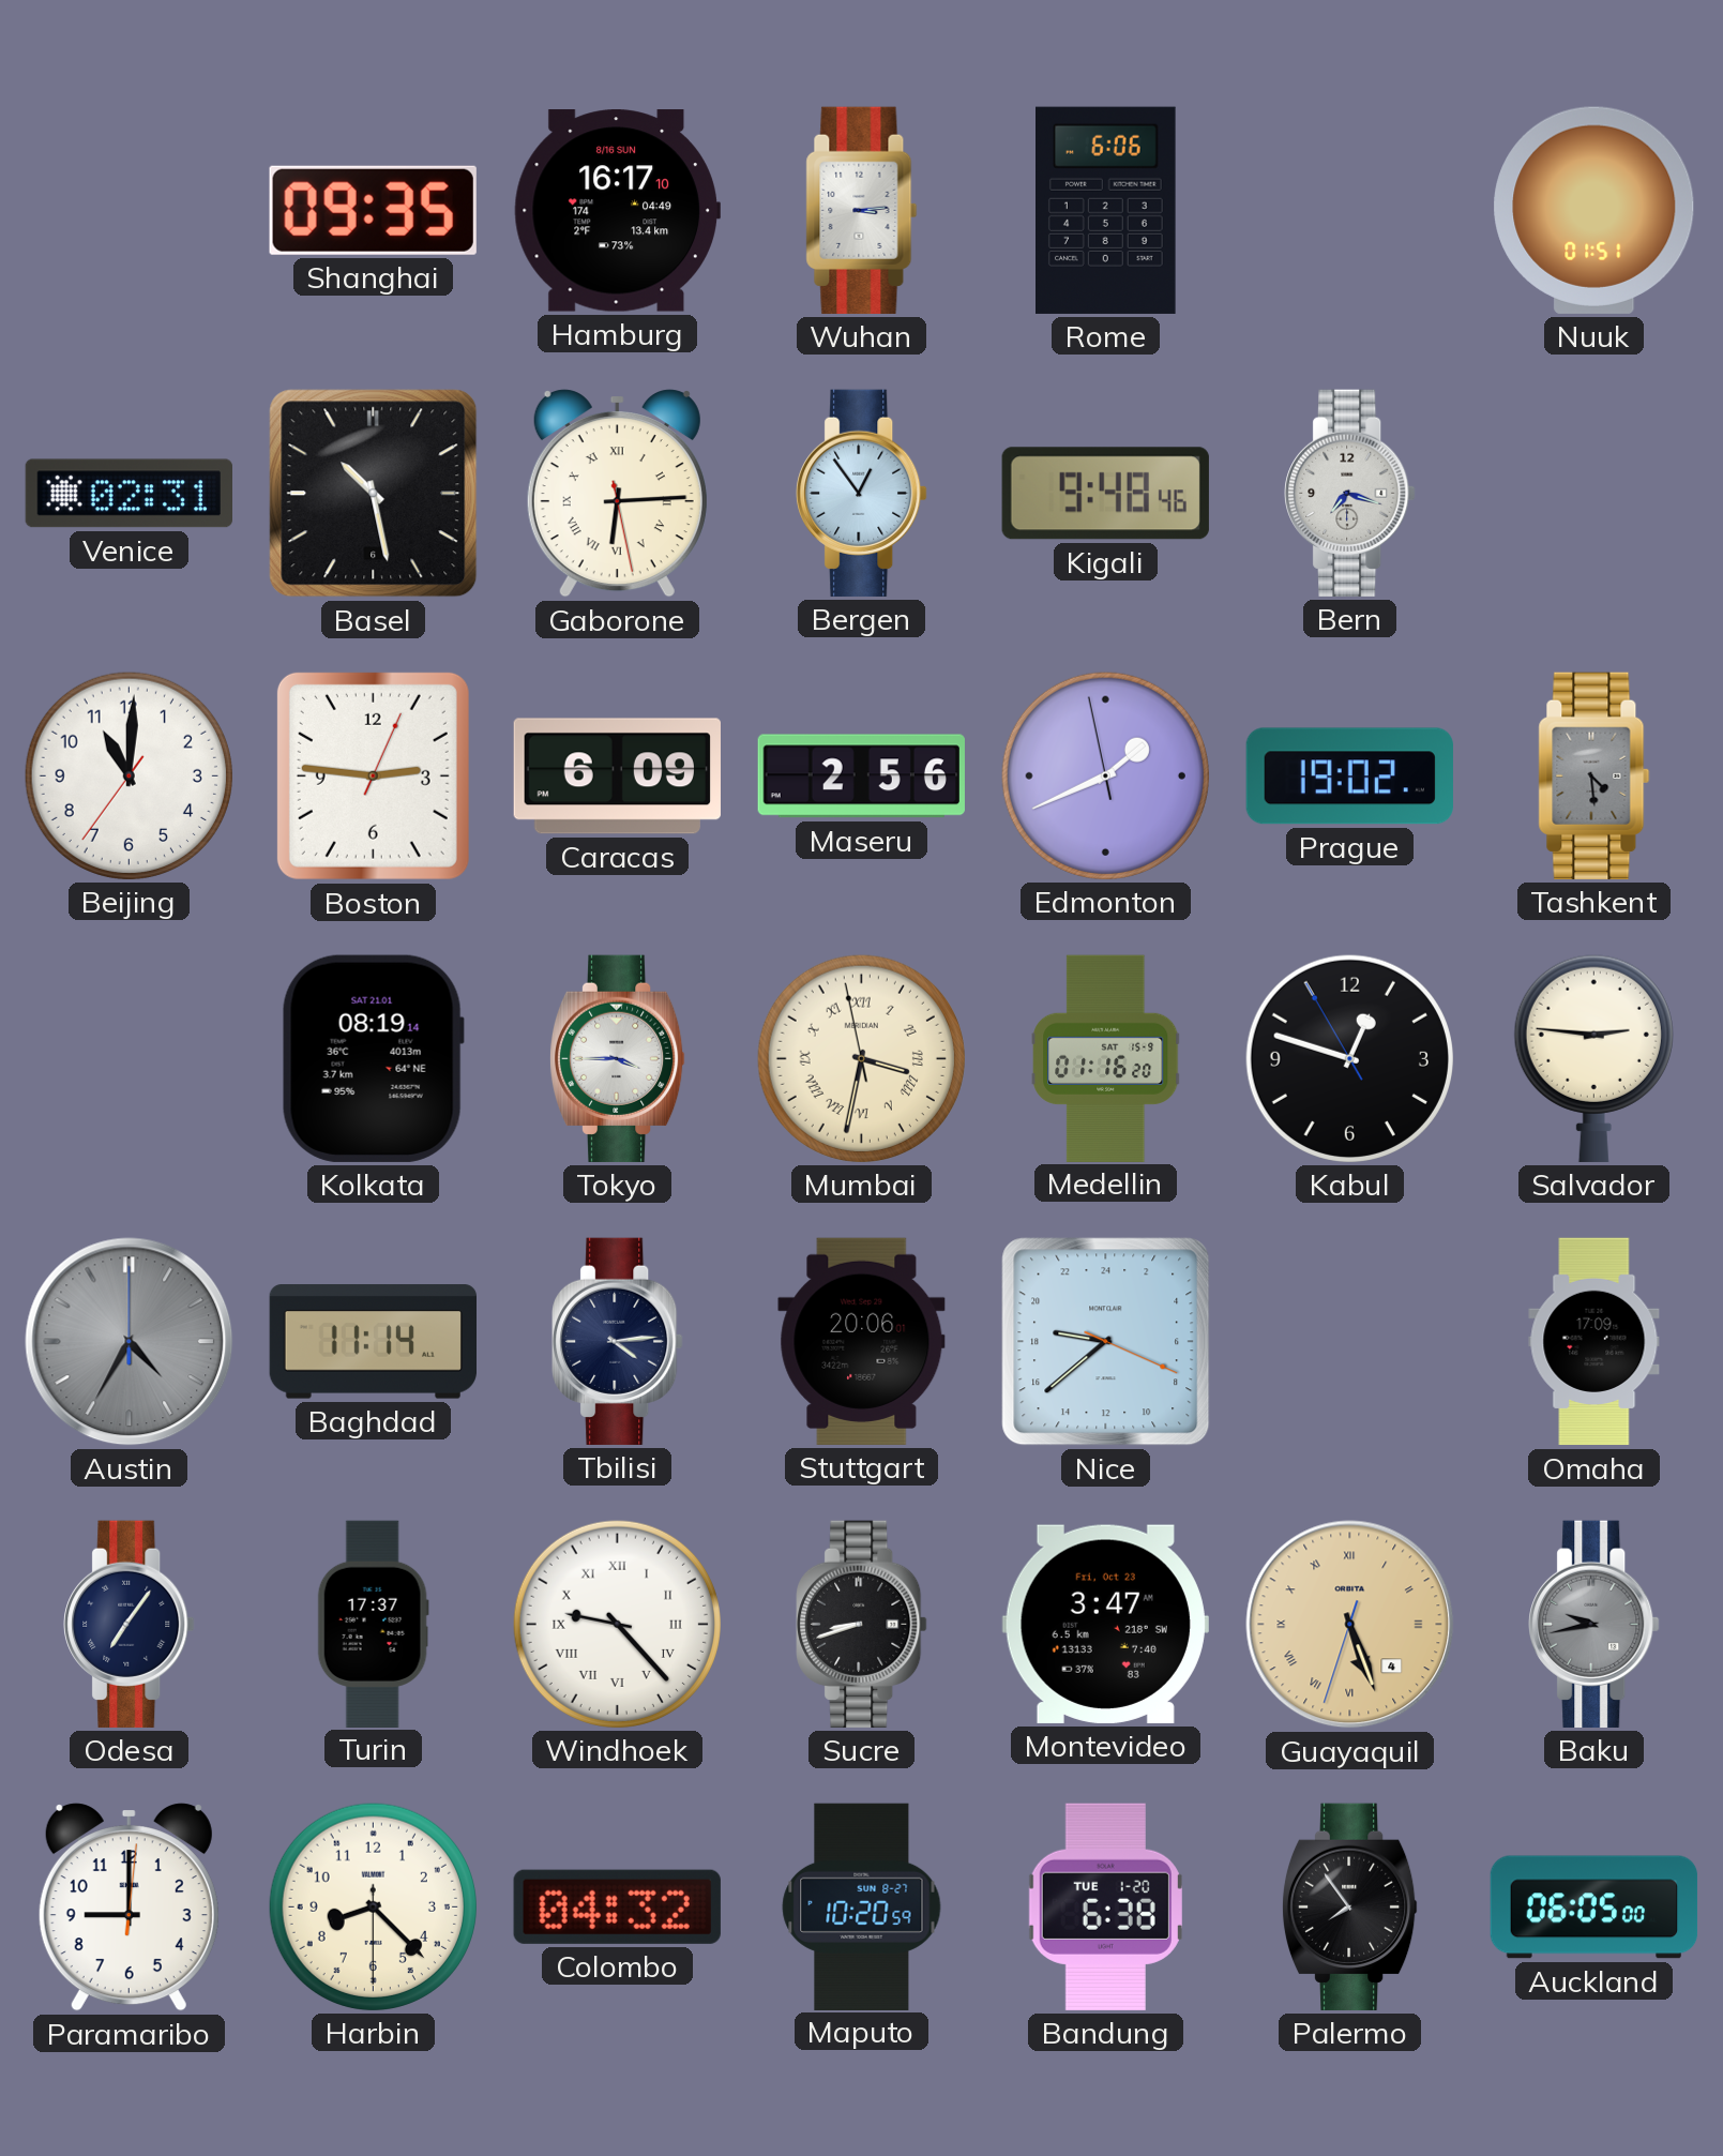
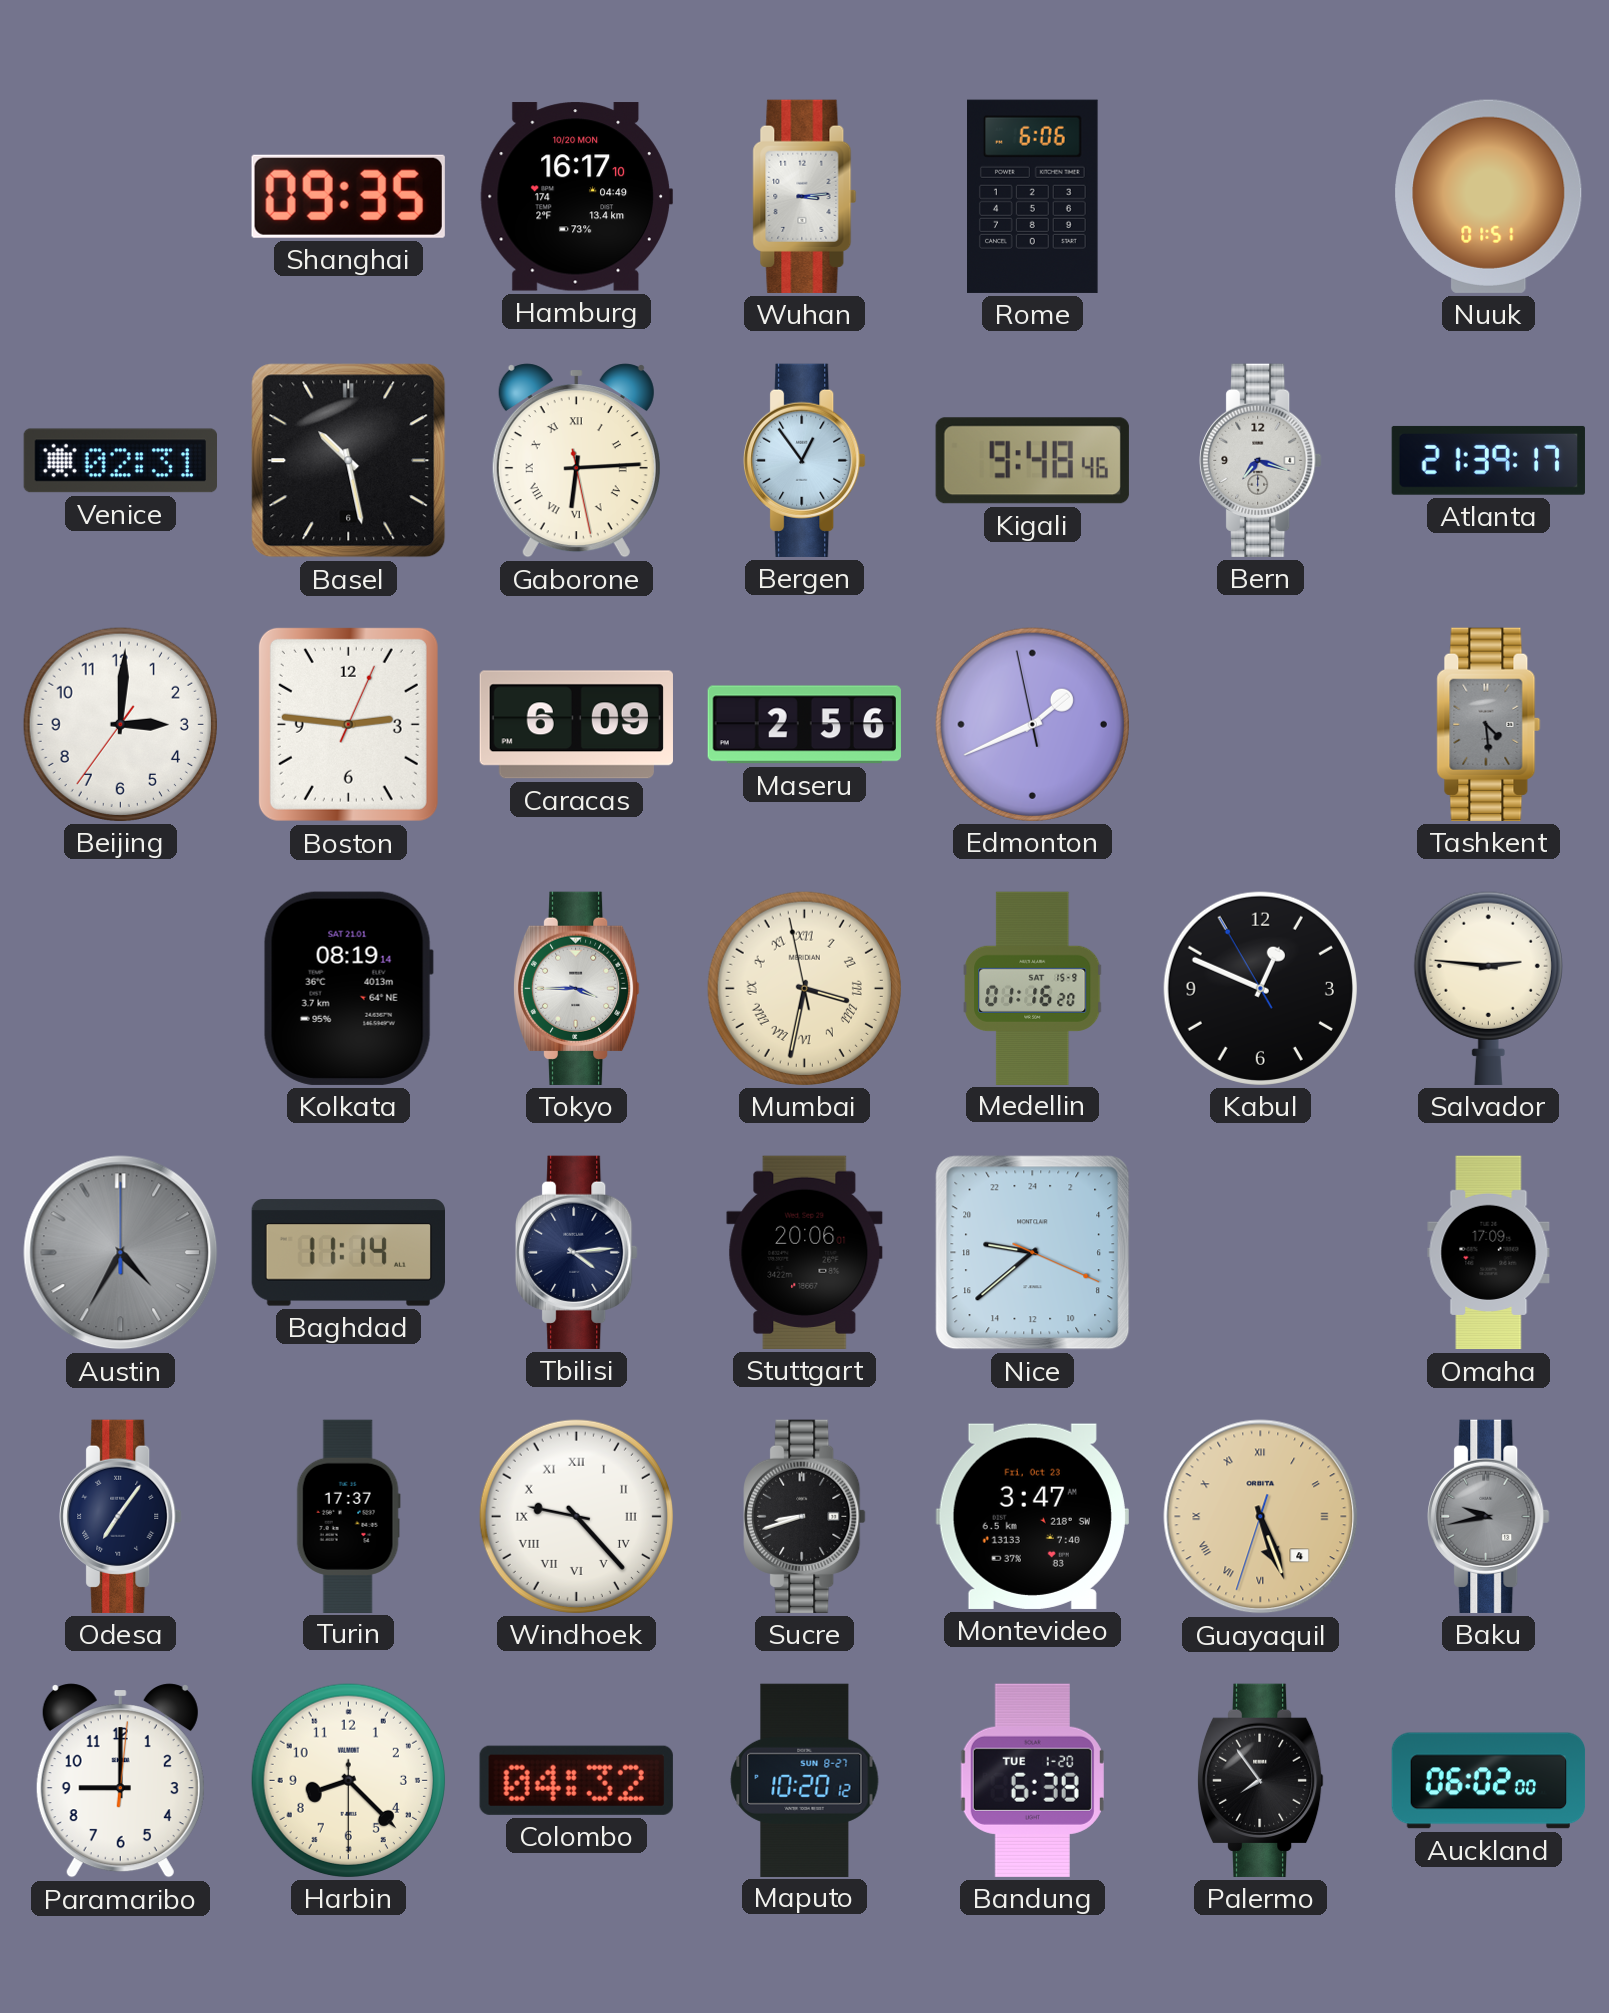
Hamburg date: 8/16 SUN -> 10/20 MON
Atlanta: none -> 21:39
Beijing: 11:00 -> 3:00
Prague: 19:02 -> none
Kabul: 12:47 -> 12:48
Maputo: 10:20:59 -> 10:20:12
Auckland: 06:05 -> 06:02
